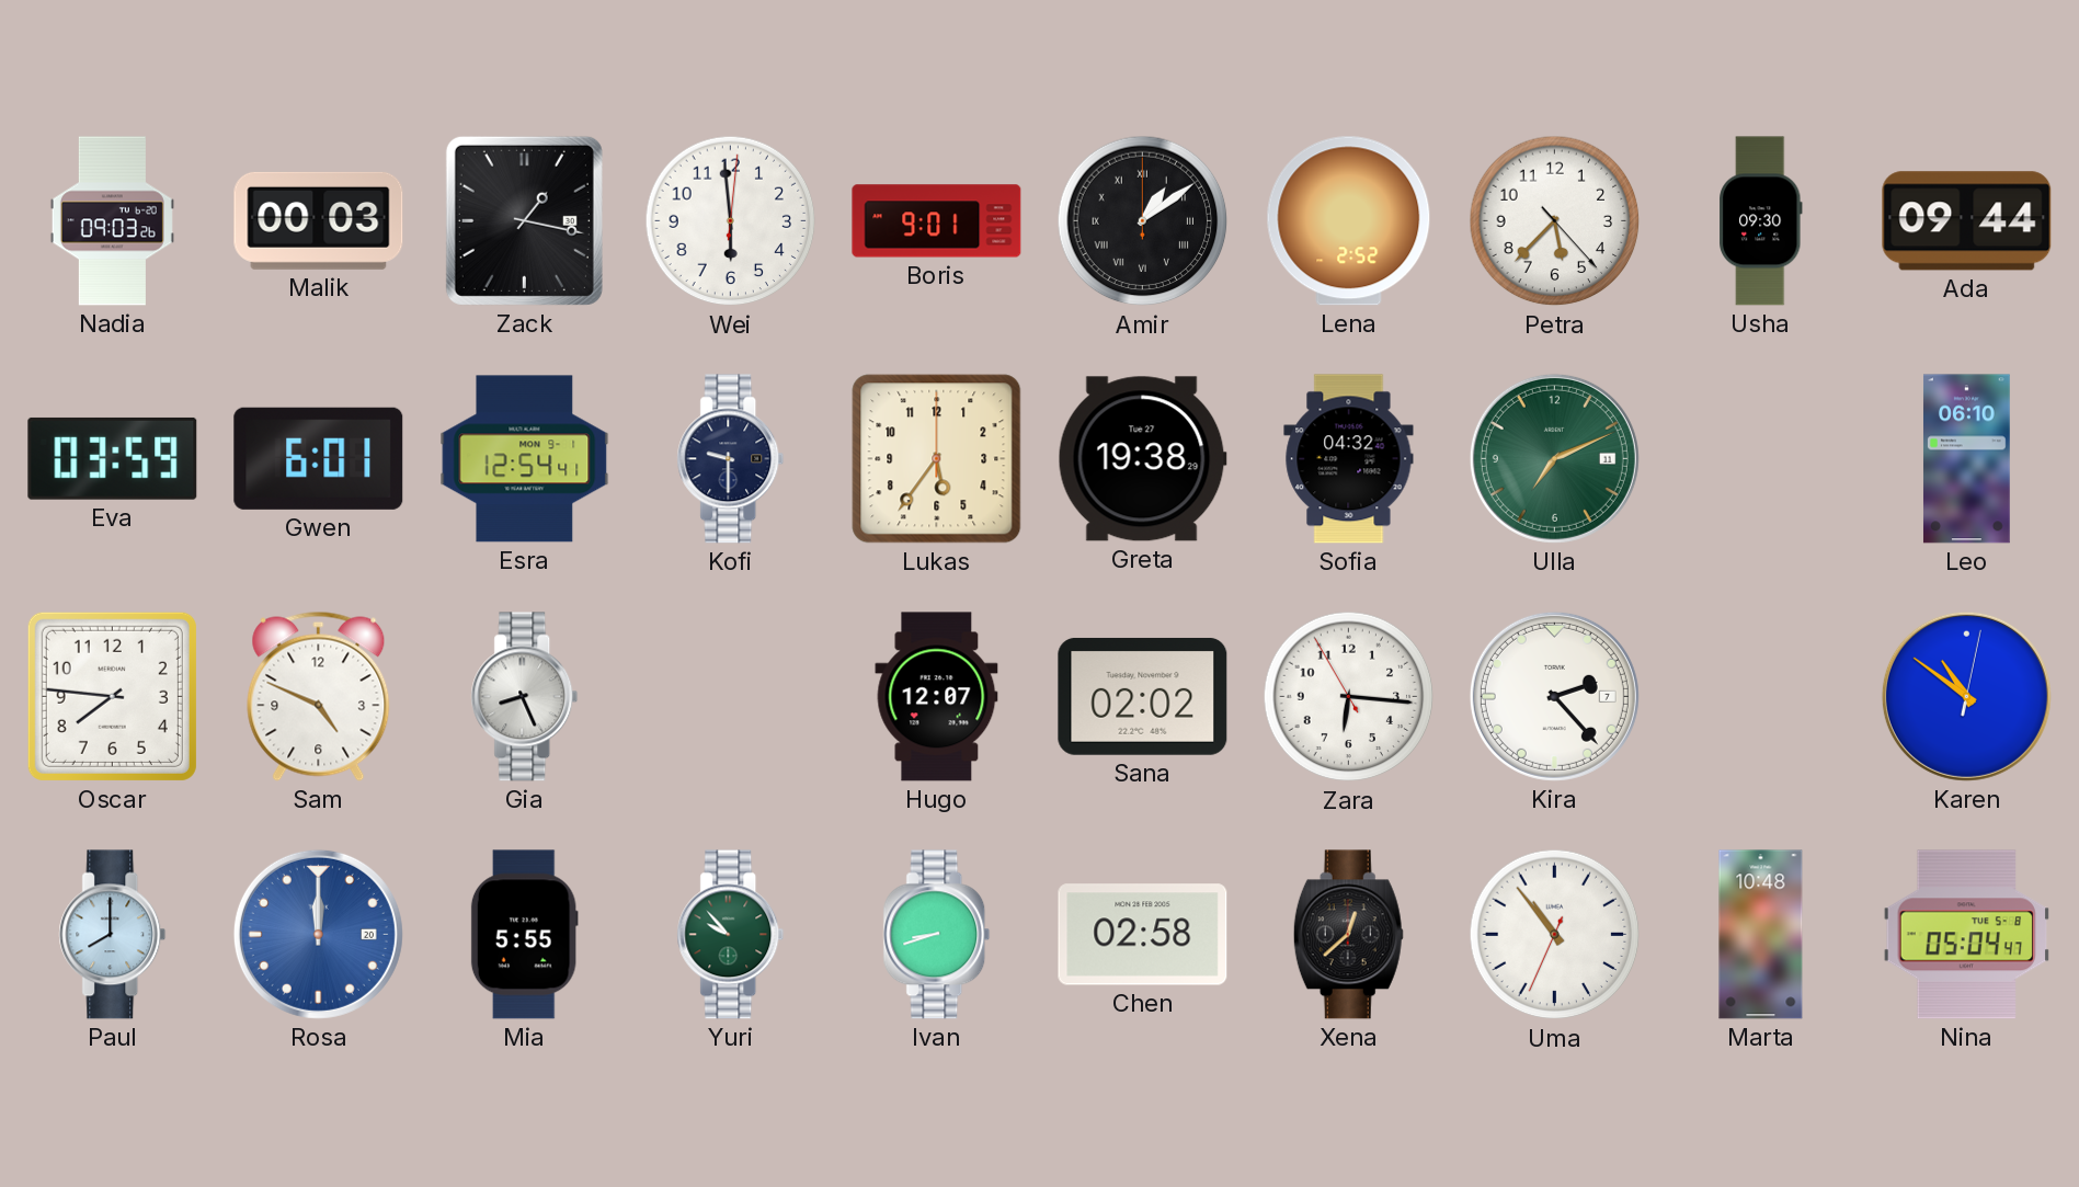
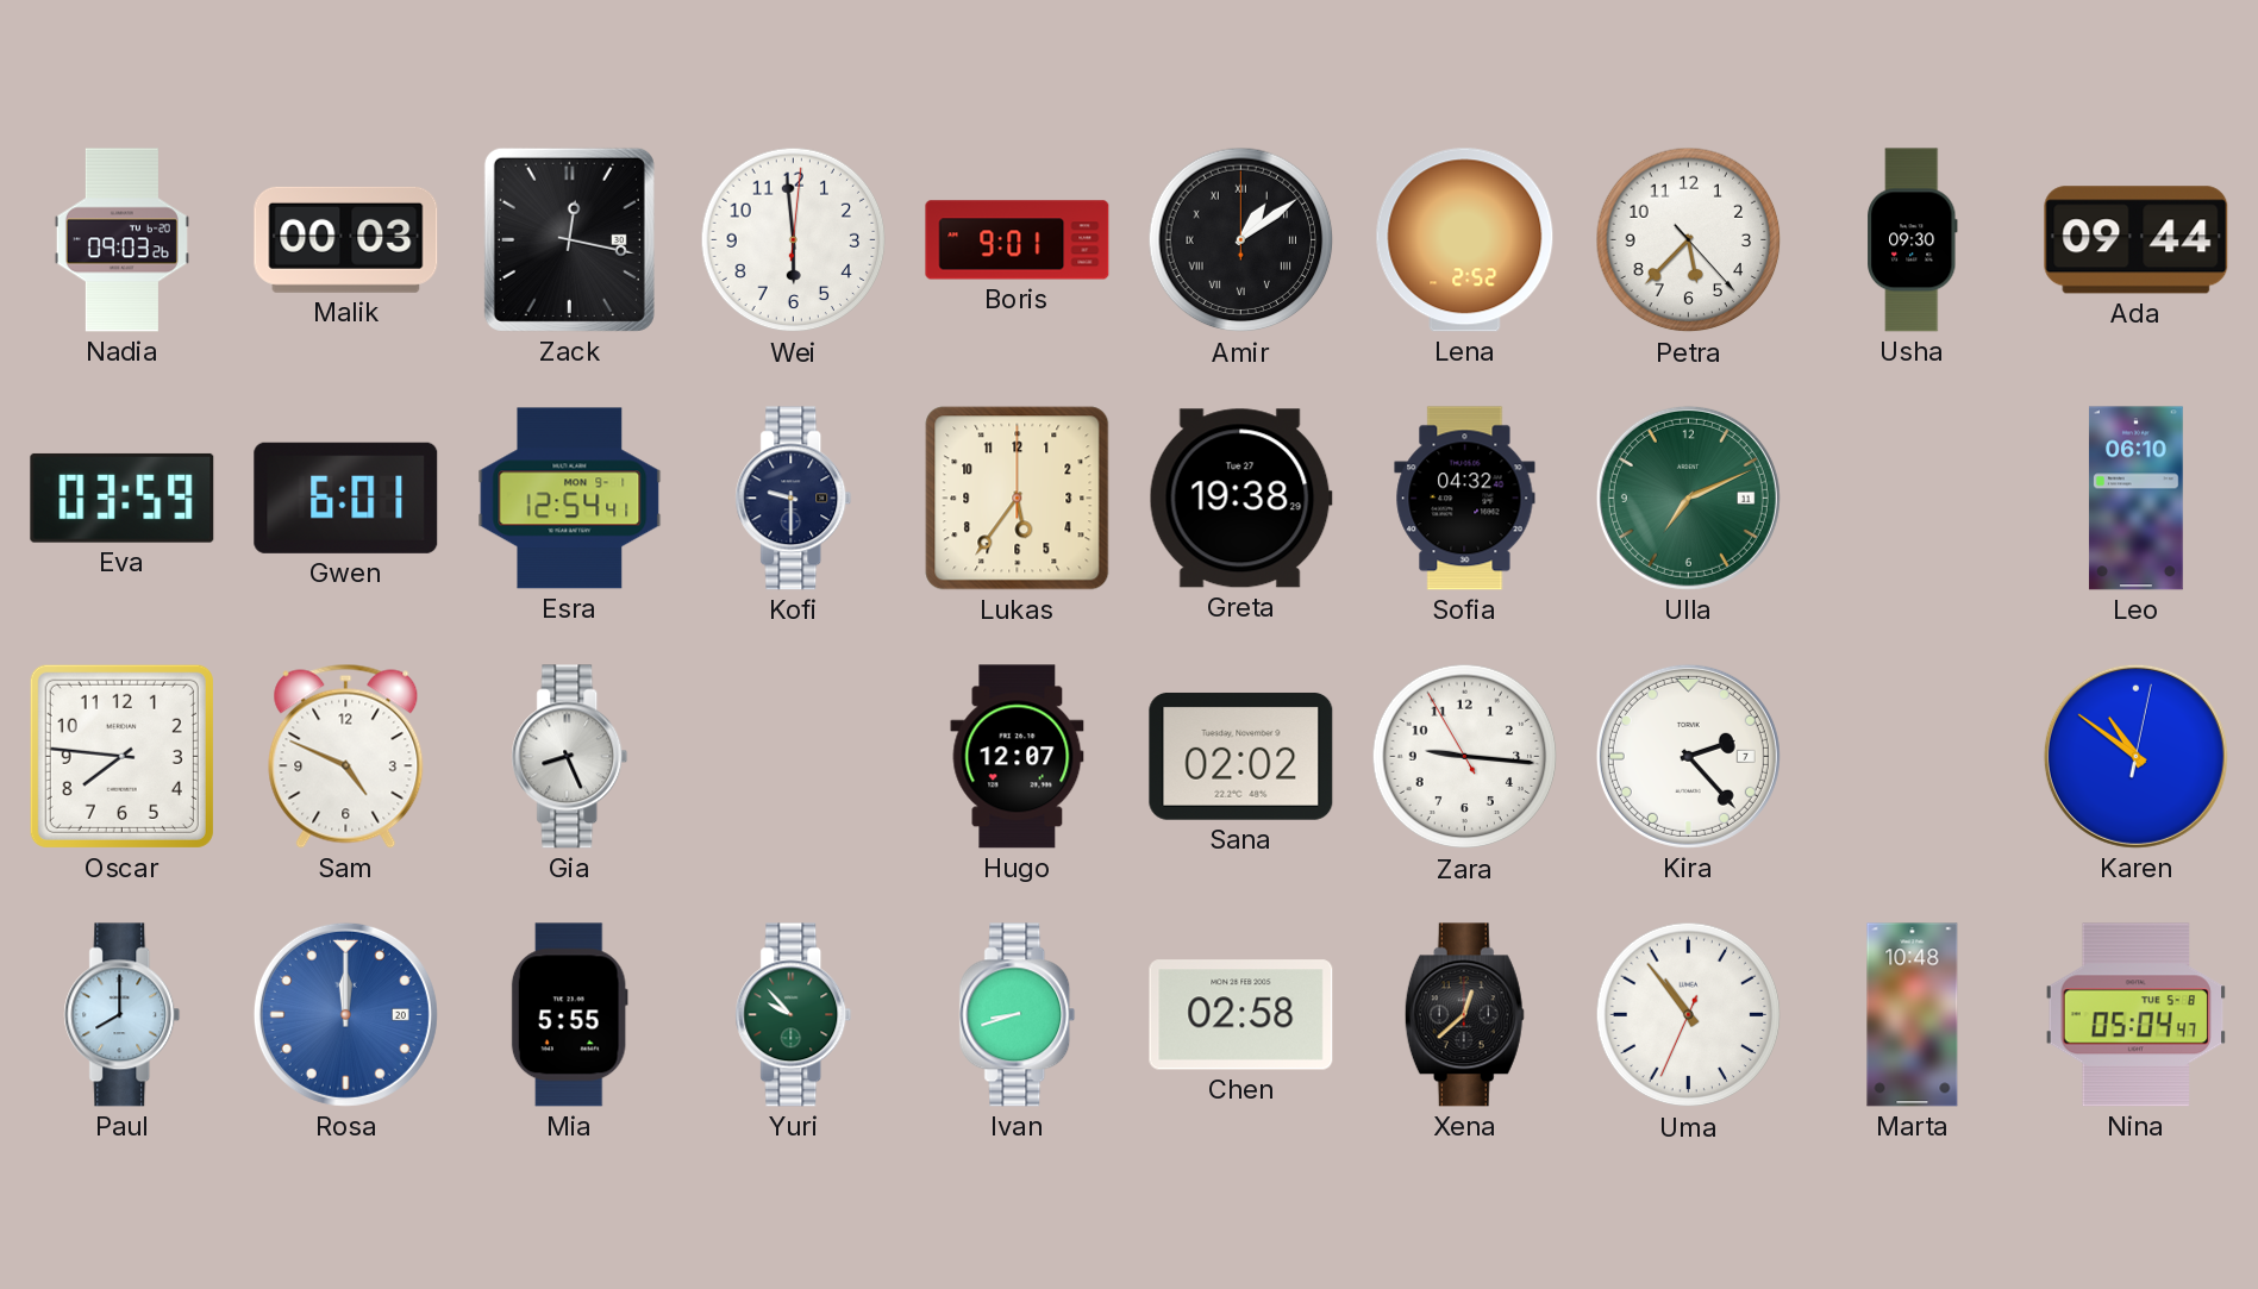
Zack: 1:17 -> 12:17
Zara: 6:15 -> 9:15
